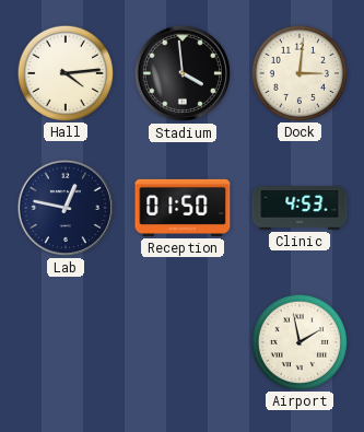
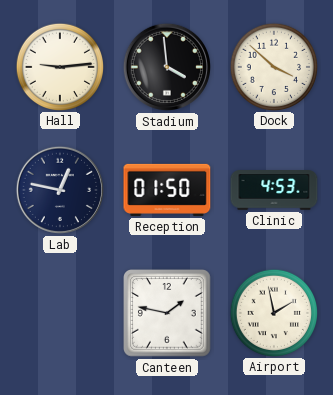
Hall: 4:14 -> 9:14
Dock: 3:01 -> 3:52
Canteen: none -> 1:47
